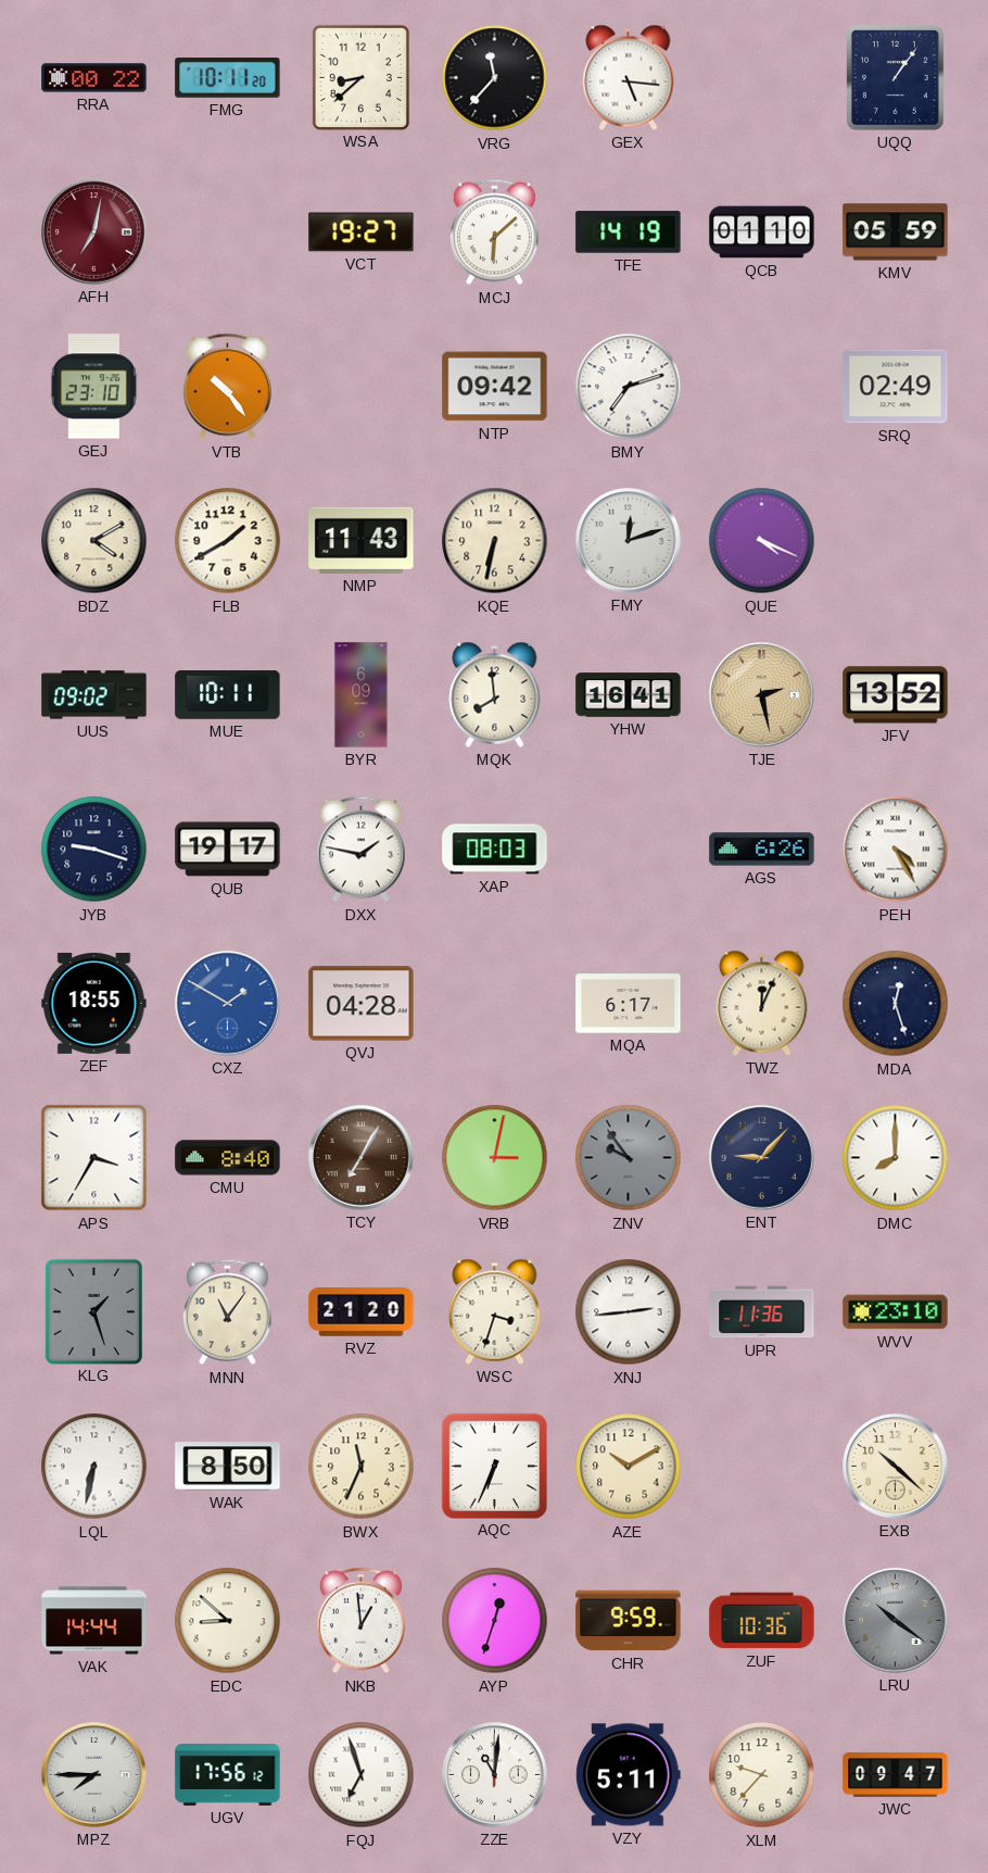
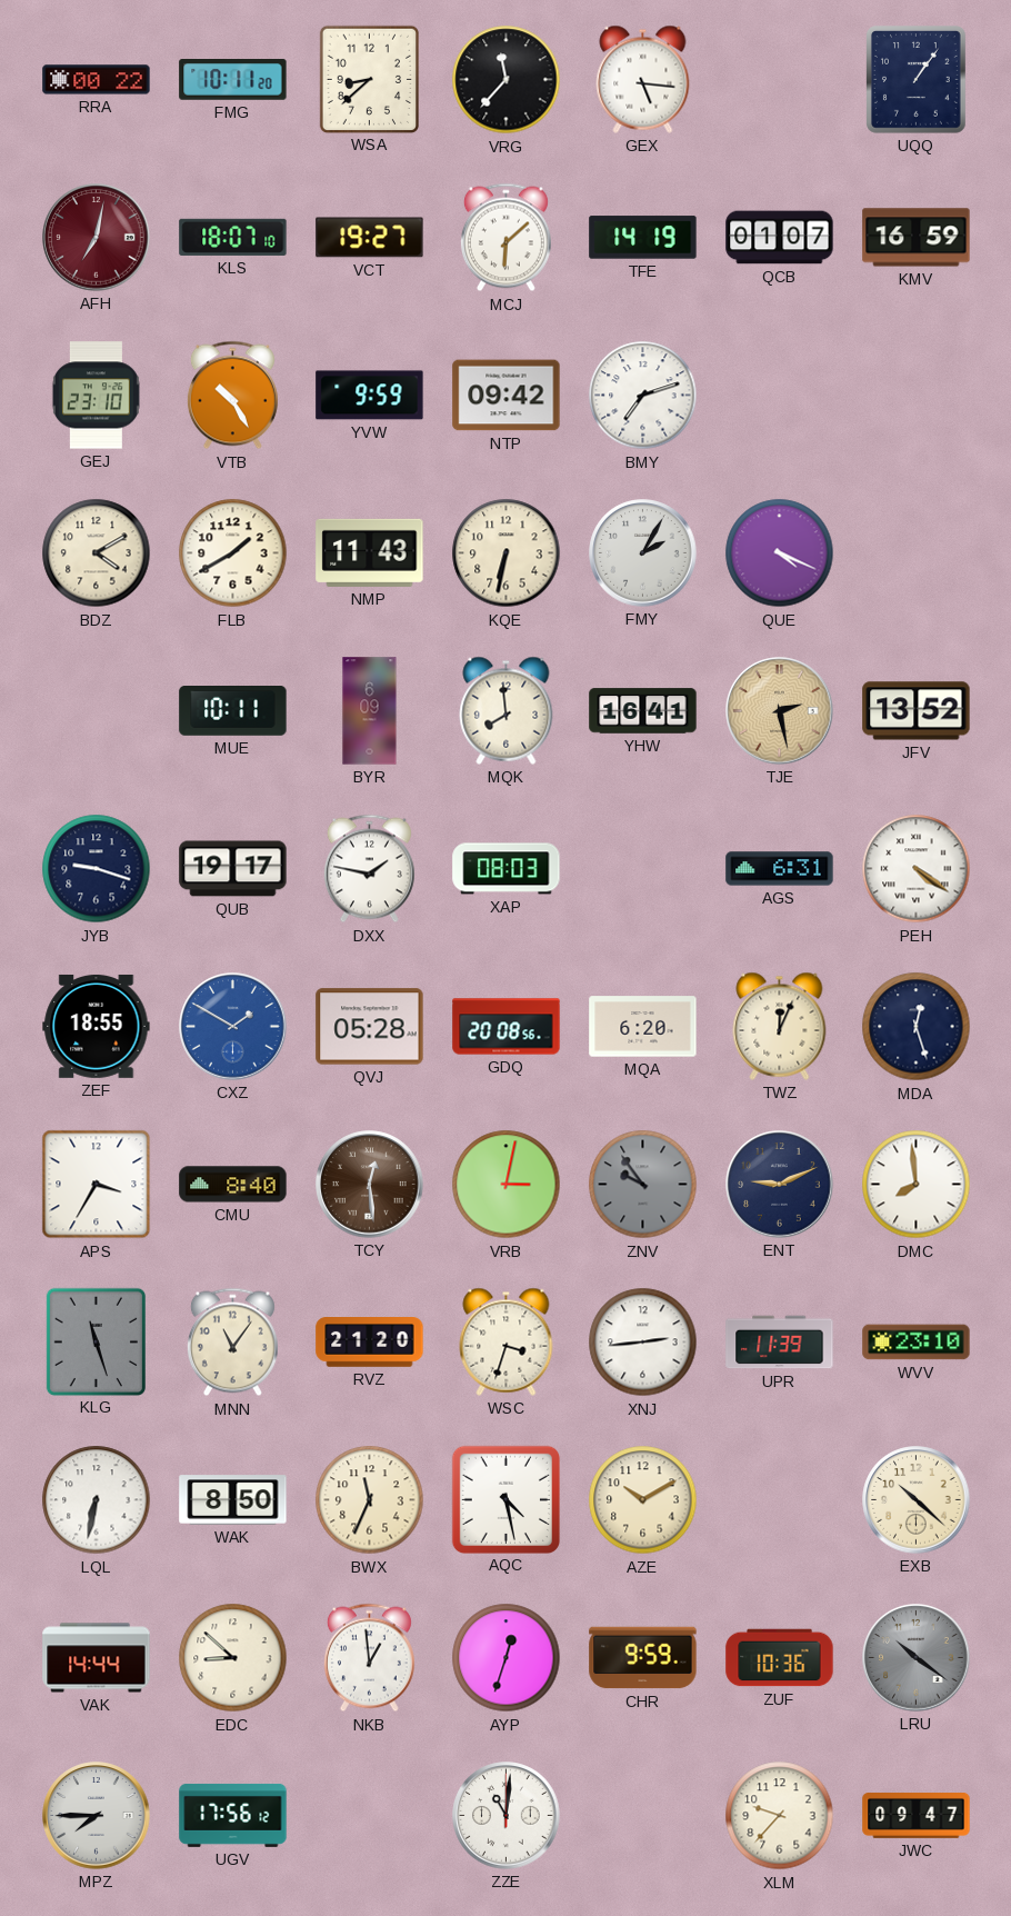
KLS: none -> 18:07
QCB: 01:10 -> 01:07
KMV: 05:59 -> 16:59
VTB: 10:24 -> 10:25
YVW: none -> 9:59
SRQ: 02:49 -> none
FMY: 12:12 -> 2:05
UUS: 09:02 -> none
AGS: 6:26 -> 6:31
PEH: 4:25 -> 4:21
QVJ: 04:28 -> 05:28
GDQ: none -> 20:08
MQA: 6:17 -> 6:20
TCY: 7:05 -> 12:29
ENT: 9:07 -> 9:11
DMC: 8:00 -> 7:59
KLG: 1:27 -> 11:27
UPR: 11:36 -> 11:39
AQC: 6:34 -> 4:28
FQJ: 6:57 -> none
VZY: 5:11 -> none
